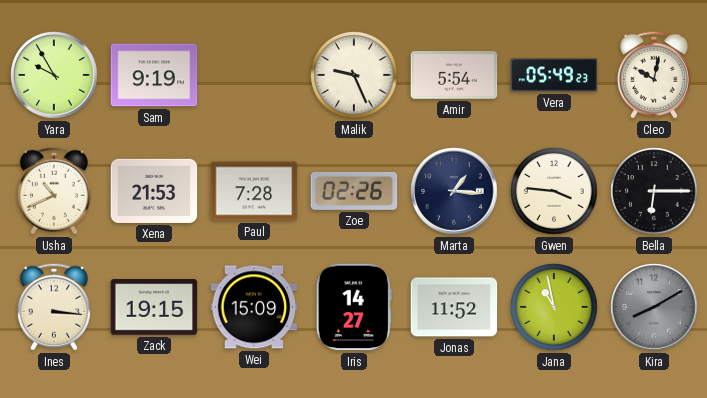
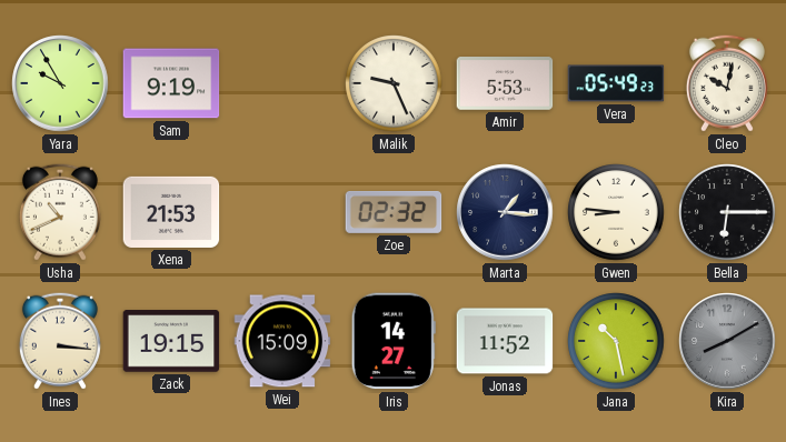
Amir: 5:54 -> 5:53
Paul: 7:28 -> none
Zoe: 02:26 -> 02:32
Gwen: 3:46 -> 8:46
Jana: 10:58 -> 10:28
